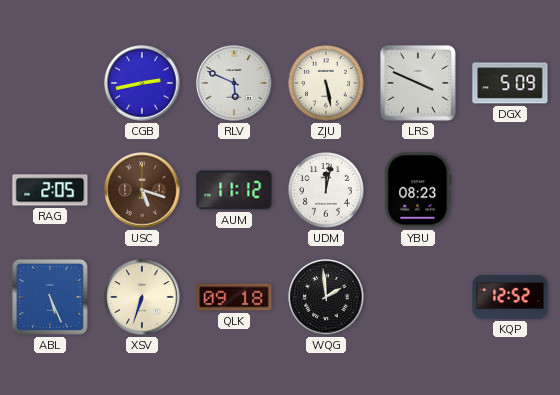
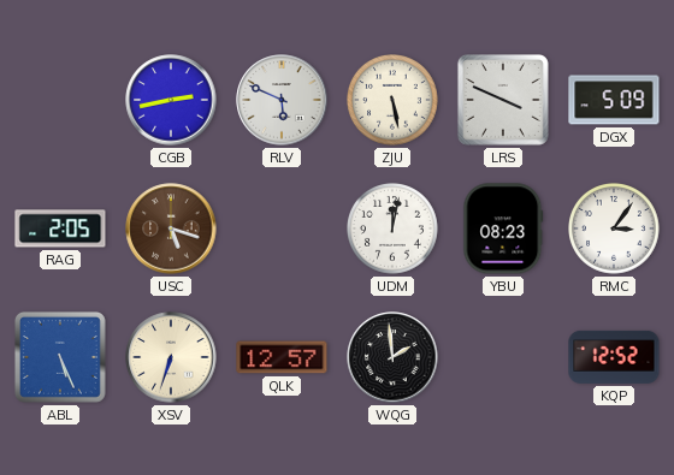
AUM: 11:12 -> none
RMC: none -> 3:06
QLK: 09:18 -> 12:57
